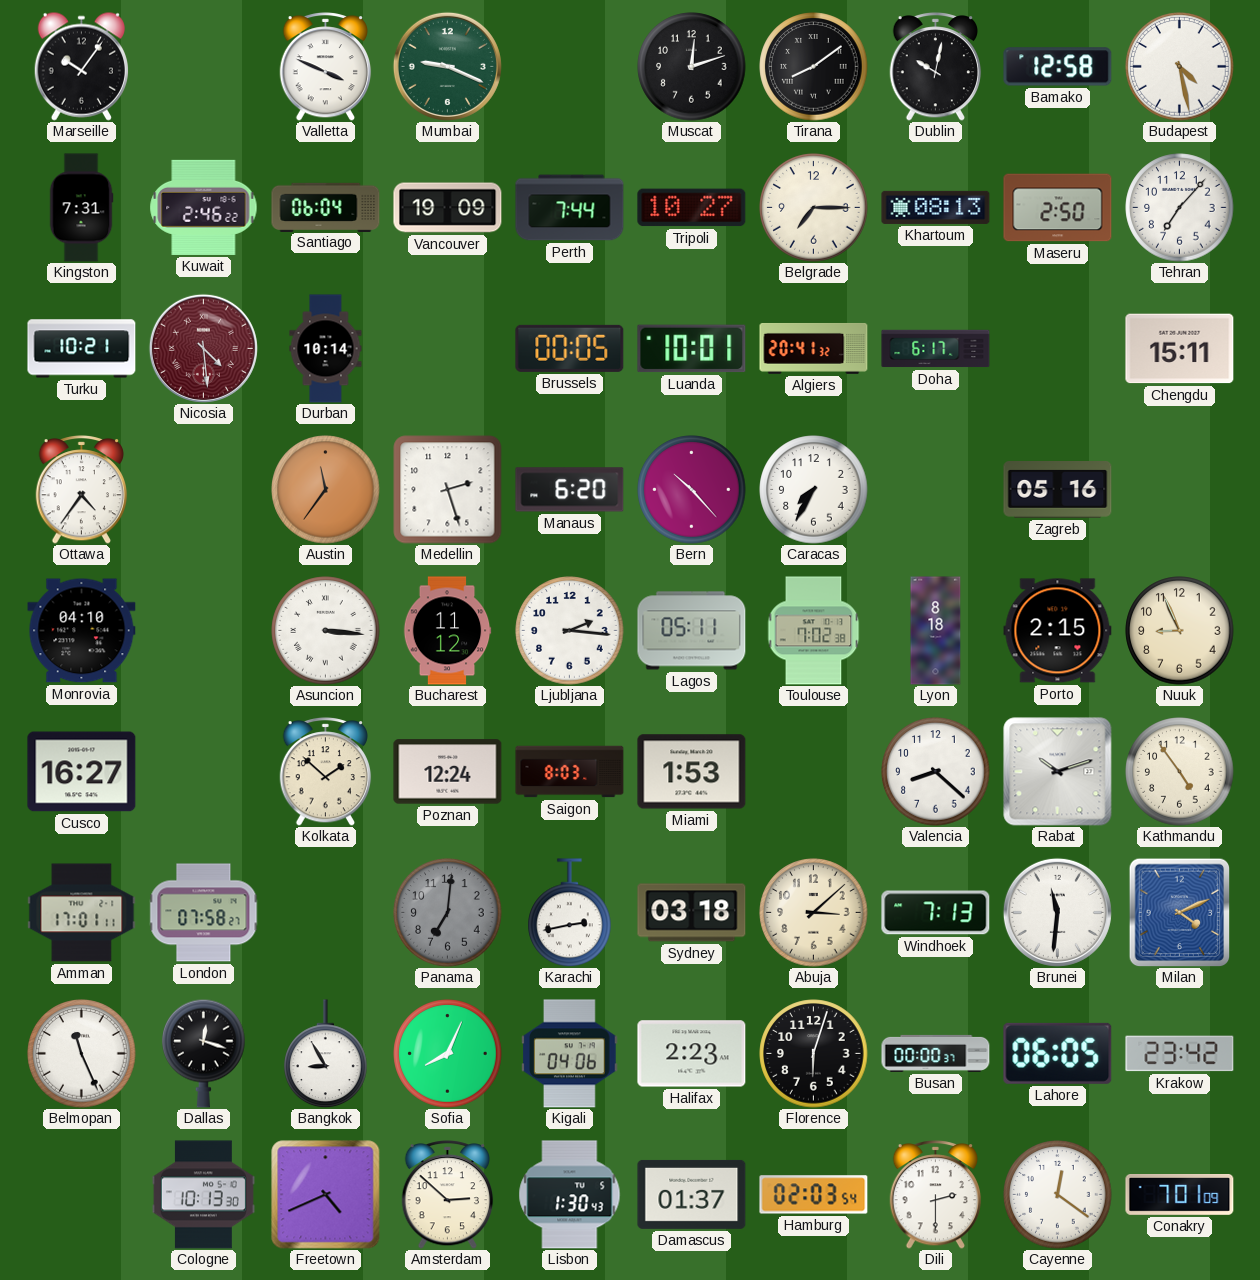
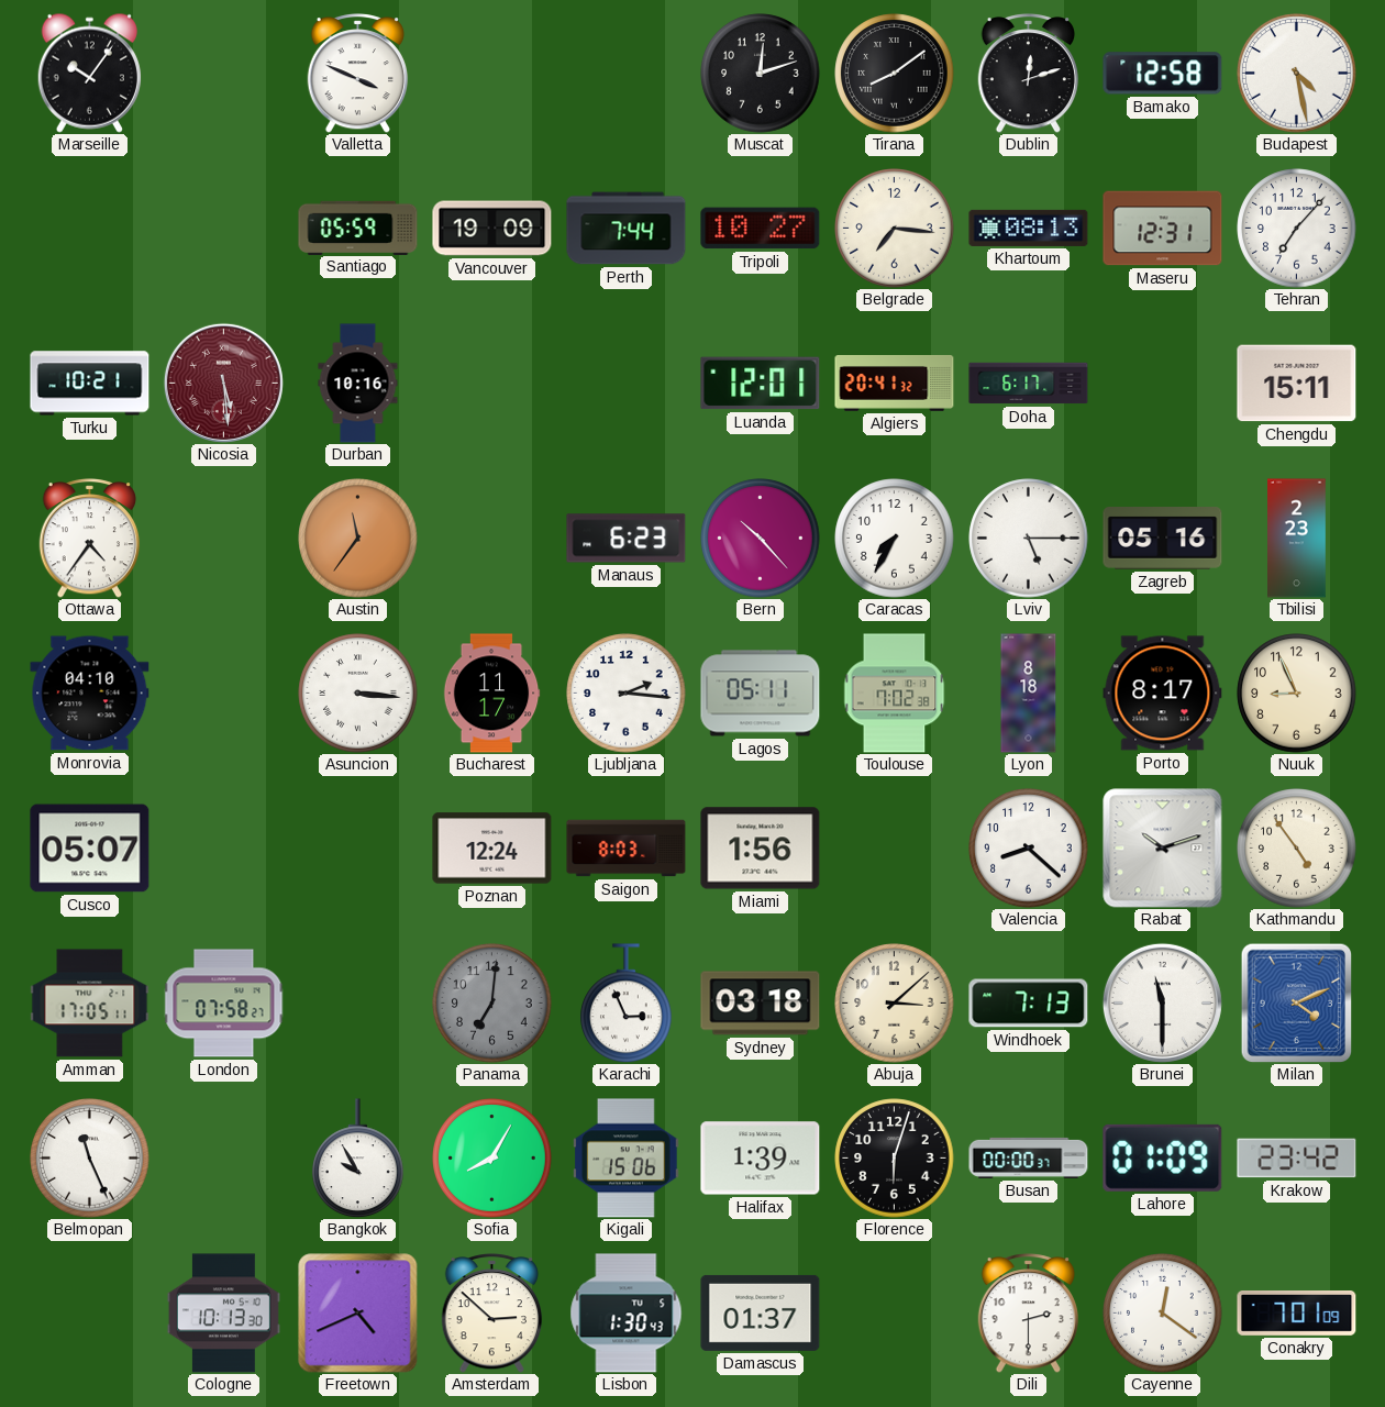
Mumbai: 9:19 -> none
Dublin: 10:02 -> 12:12
Kingston: 7:31 -> none
Kuwait: 2:46 -> none
Santiago: 06:04 -> 05:59
Belgrade: 7:15 -> 7:16
Maseru: 2:50 -> 12:31
Nicosia: 4:29 -> 5:29
Durban: 10:14 -> 10:16
Brussels: 00:05 -> none
Luanda: 10:01 -> 12:01
Medellin: 2:27 -> none
Manaus: 6:20 -> 6:23
Lviv: none -> 5:15
Tbilisi: none -> 2:23
Bucharest: 11:12 -> 11:17
Porto: 2:15 -> 8:17
Cusco: 16:27 -> 05:07
Kolkata: 1:52 -> none
Miami: 1:53 -> 1:56
Amman: 17:01 -> 17:05
Karachi: 2:43 -> 2:56
Brunei: 11:31 -> 11:30
Dallas: 12:18 -> none
Bangkok: 8:55 -> 9:55
Sofia: 8:04 -> 8:05
Kigali: 04:06 -> 15:06
Halifax: 2:23 -> 1:39
Lahore: 06:05 -> 01:09
Hamburg: 02:03 -> none
